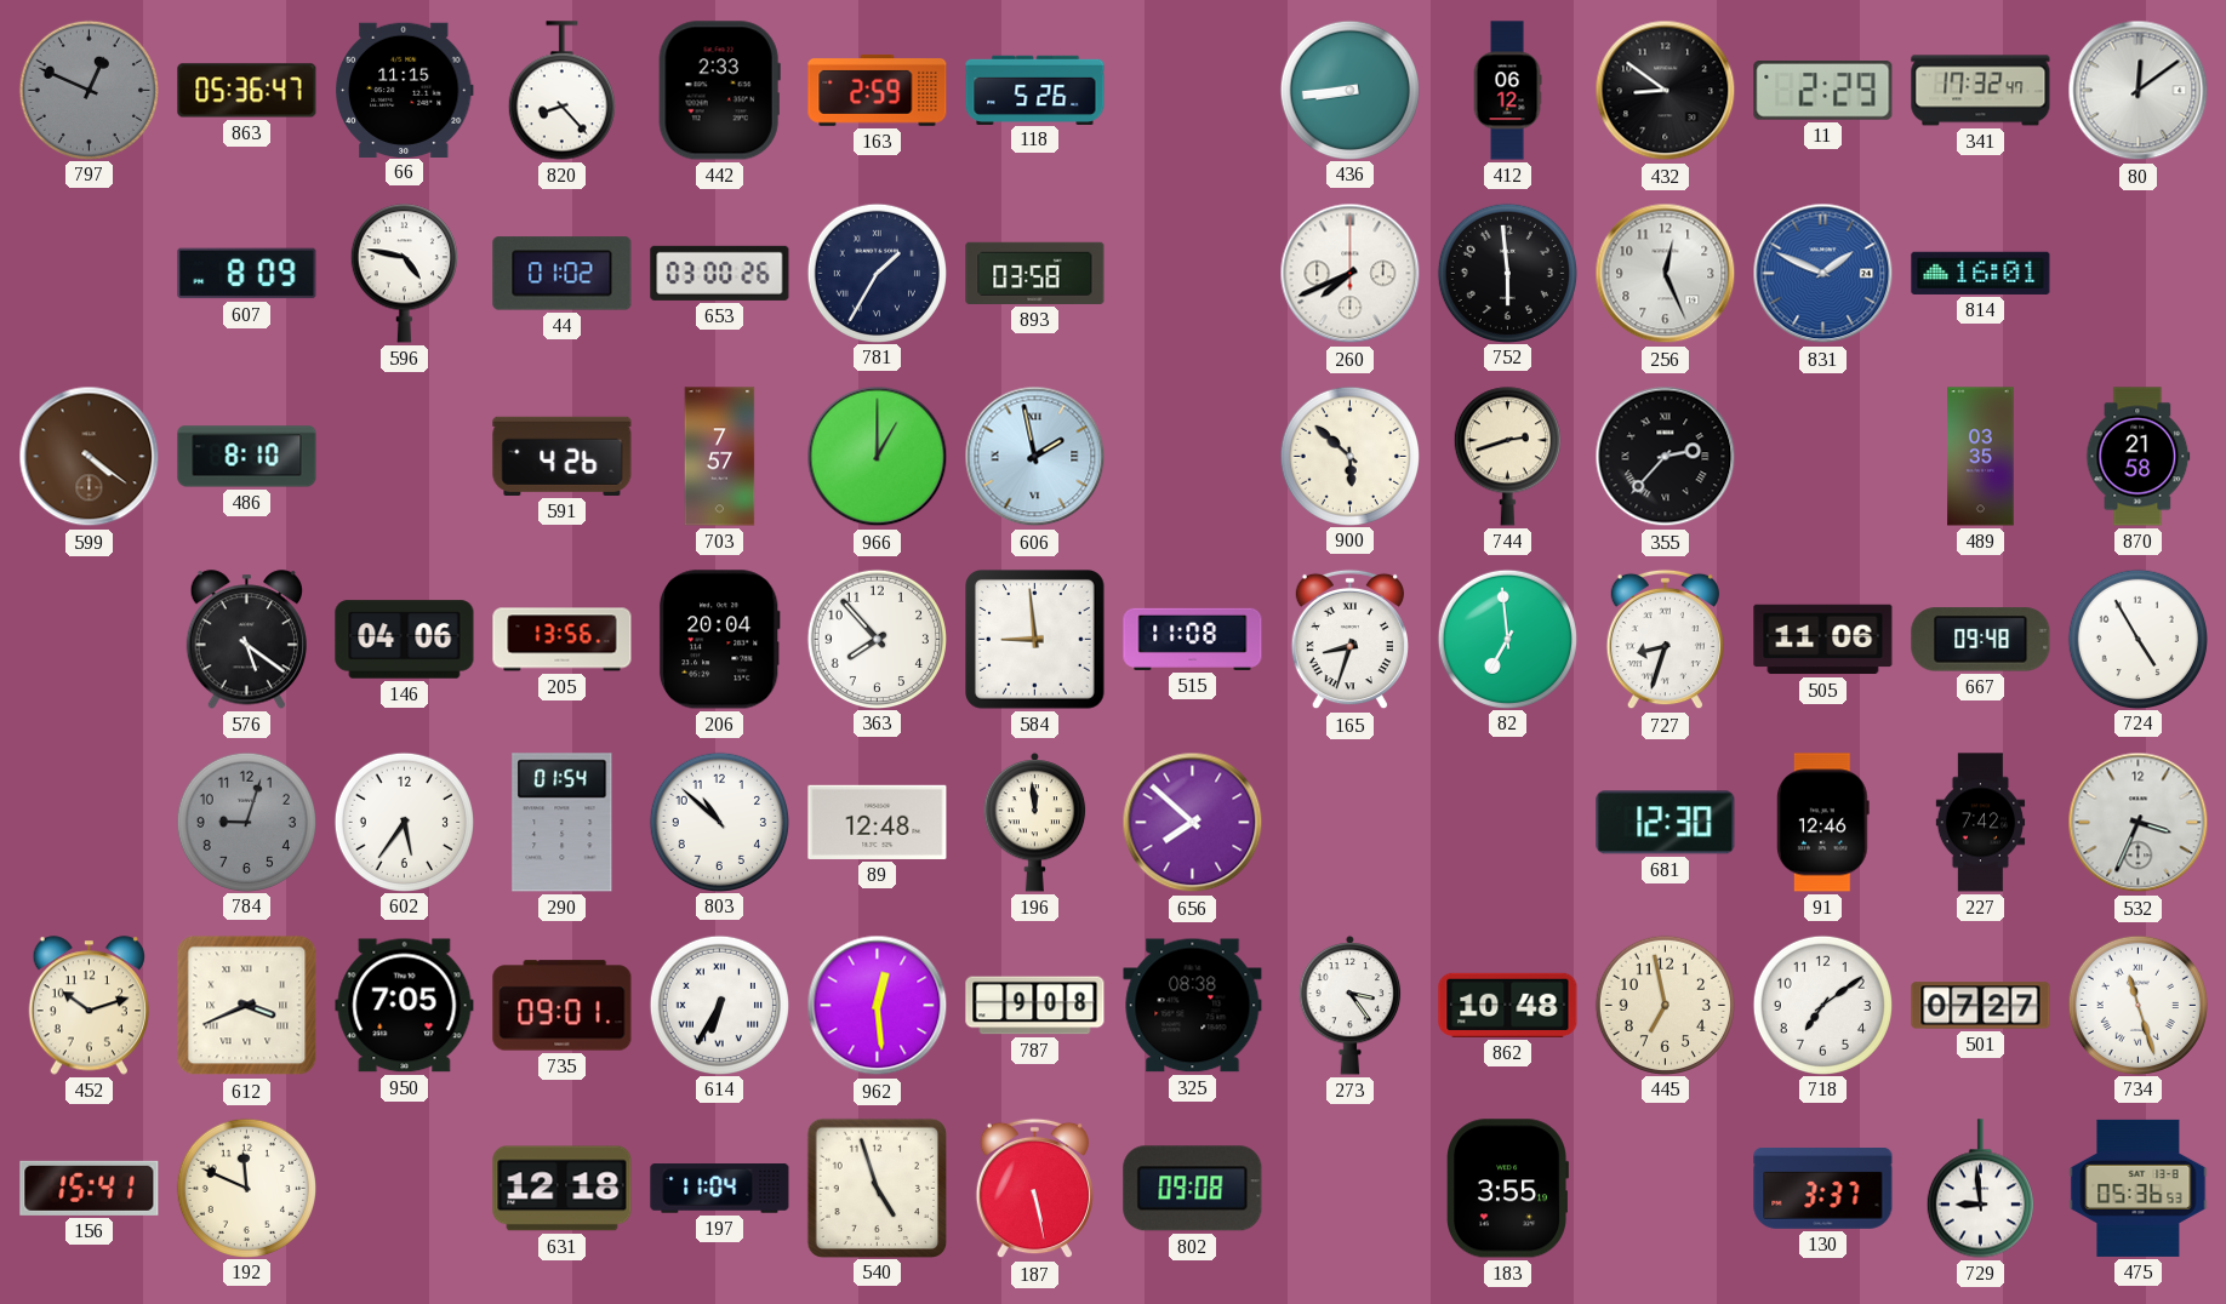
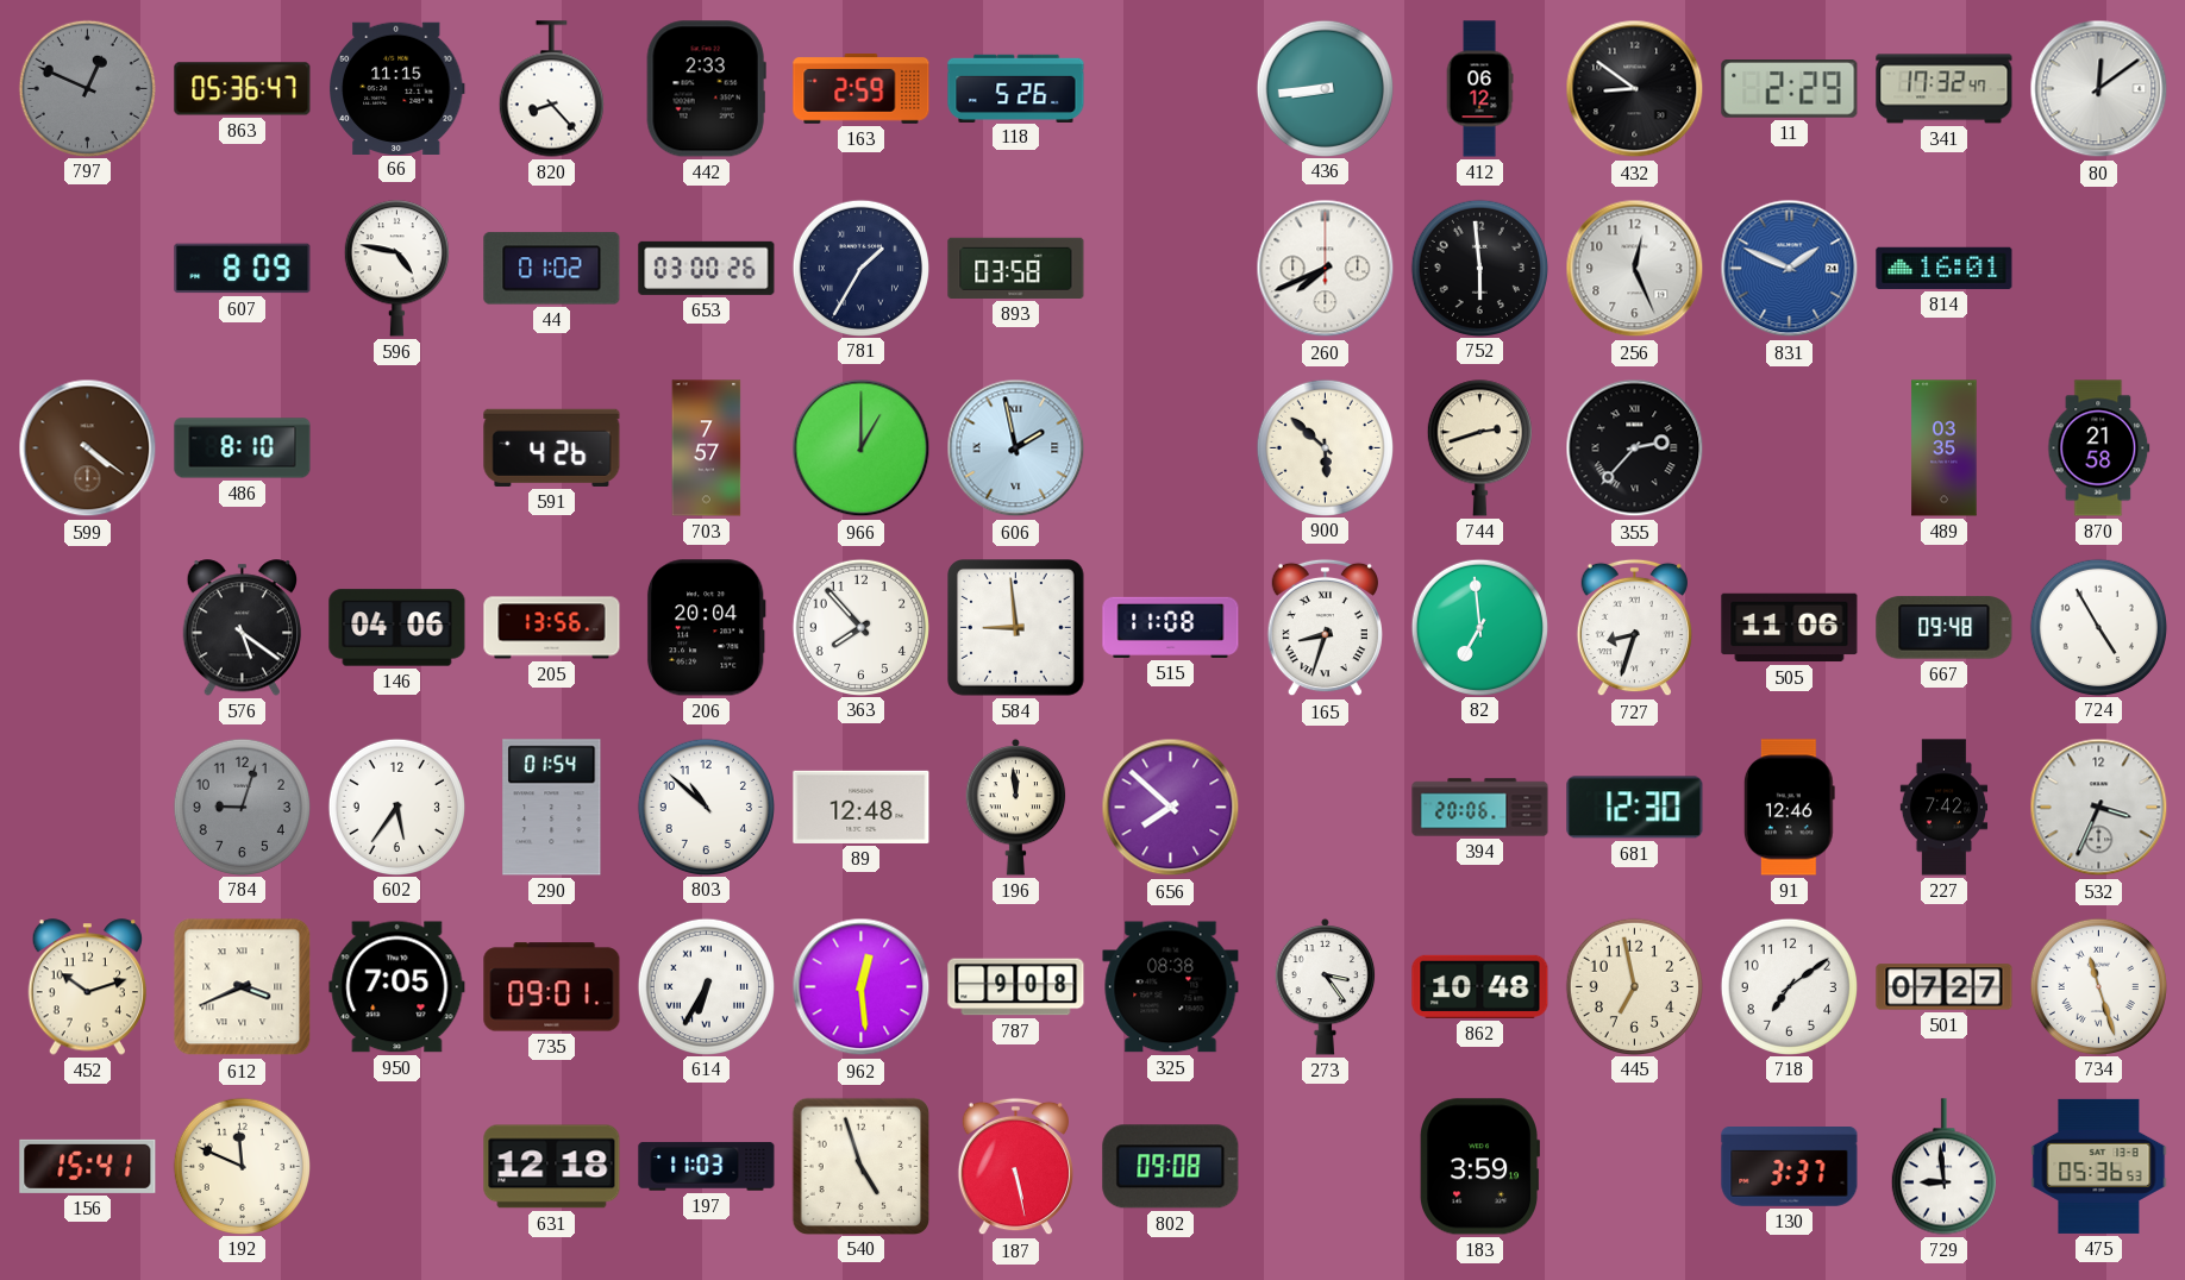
394: none -> 20:06
197: 11:04 -> 11:03
183: 3:55 -> 3:59
